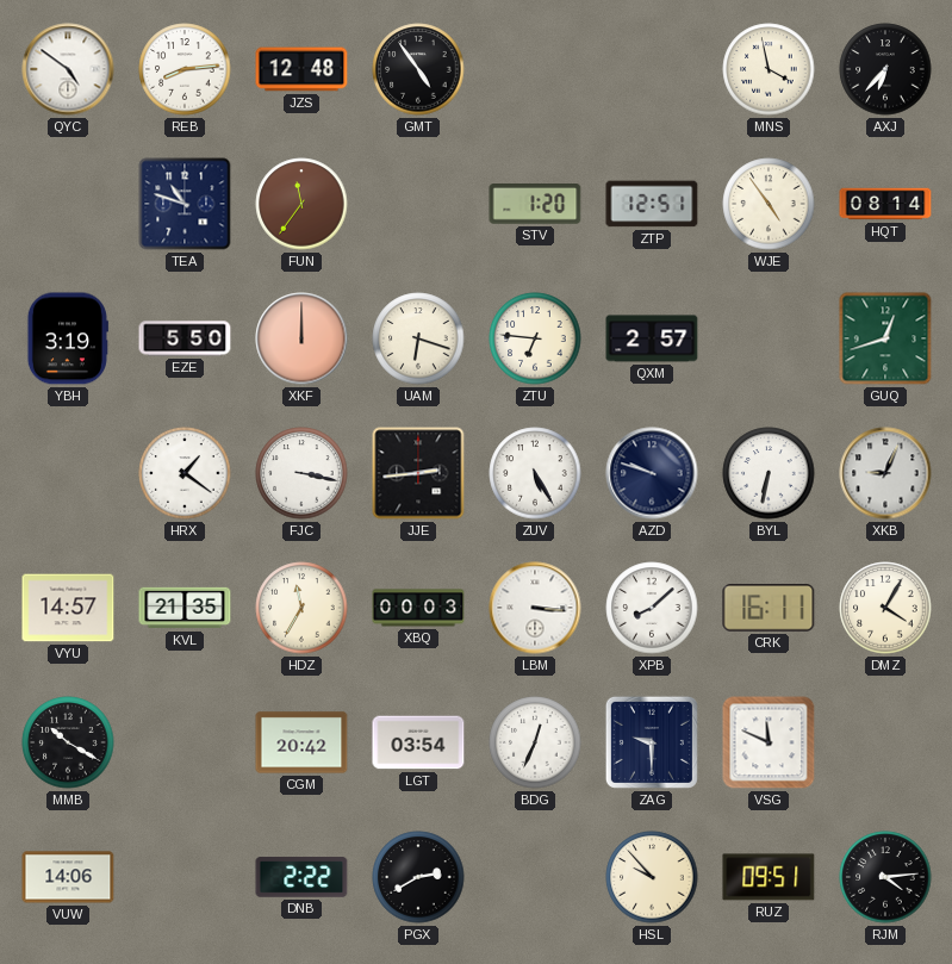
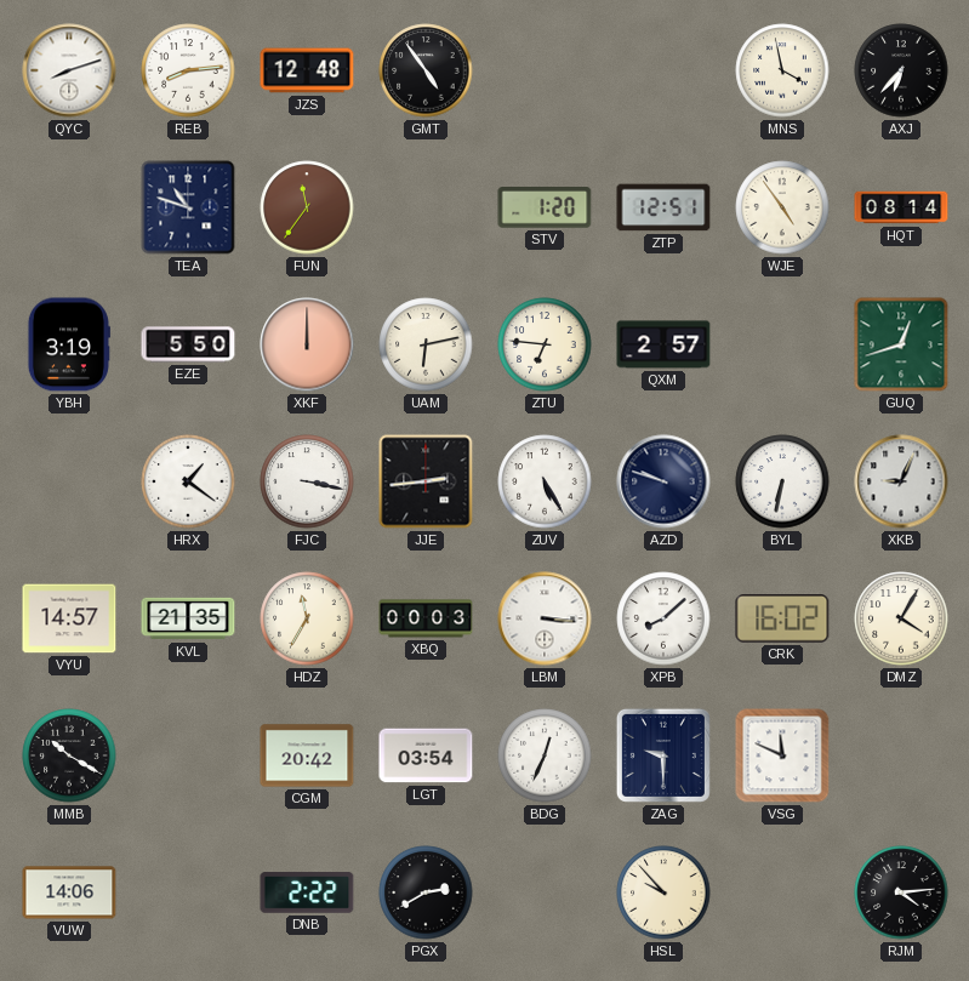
QYC: 4:51 -> 8:12
UAM: 6:18 -> 6:13
CRK: 16:11 -> 16:02
RUZ: 09:51 -> none
